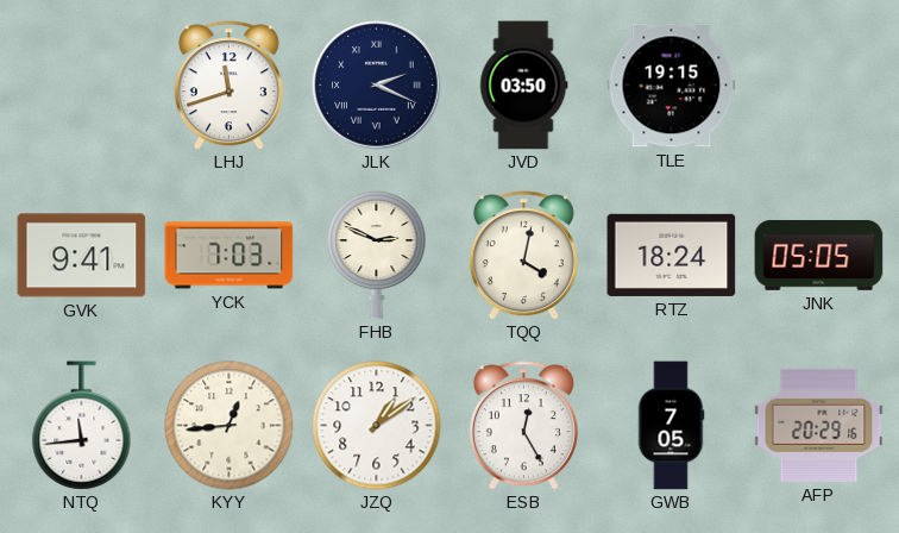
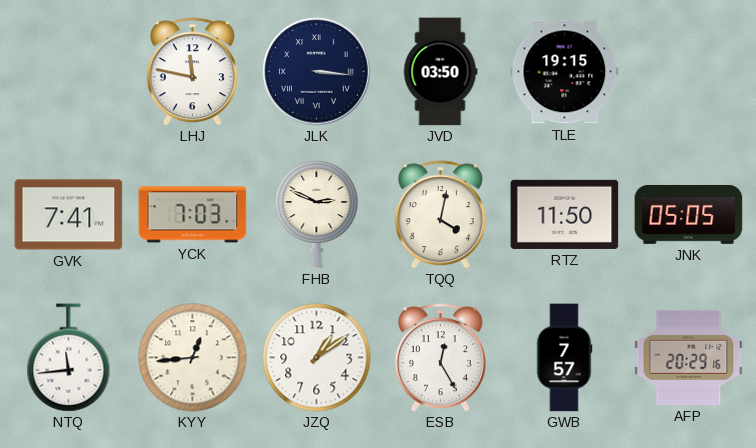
LHJ: 11:42 -> 11:47
JLK: 2:19 -> 3:16
GVK: 9:41 -> 7:41
RTZ: 18:24 -> 11:50
GWB: 7:05 -> 7:57
